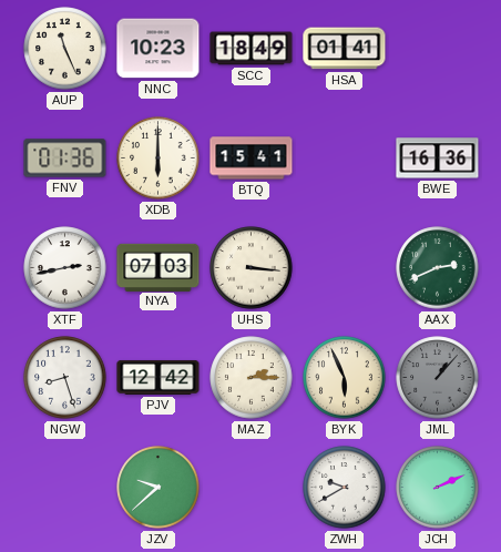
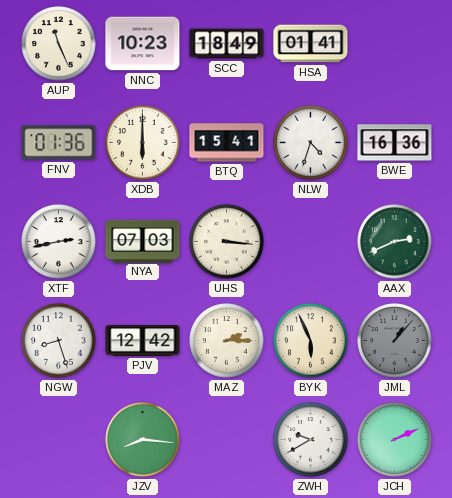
NLW: none -> 4:33
JZV: 9:38 -> 8:16
